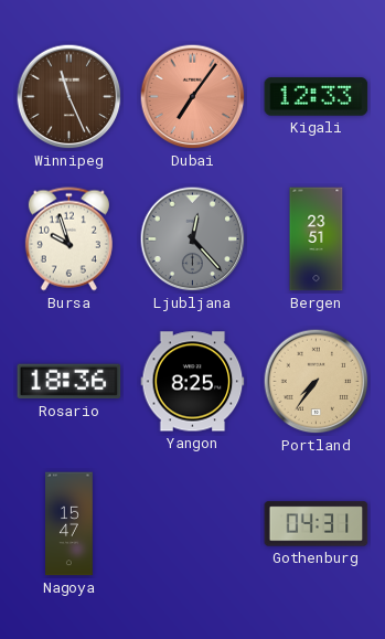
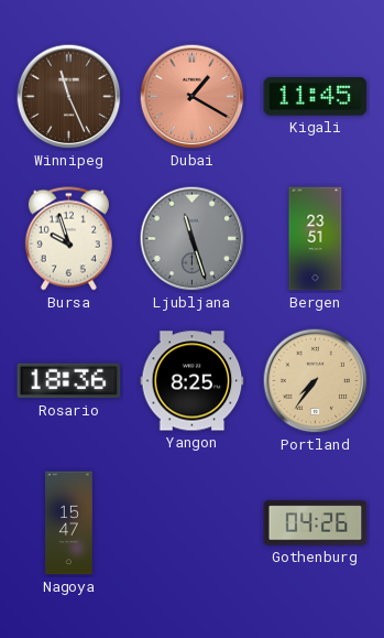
Dubai: 7:06 -> 1:20
Kigali: 12:33 -> 11:45
Ljubljana: 12:23 -> 11:27
Gothenburg: 04:31 -> 04:26
